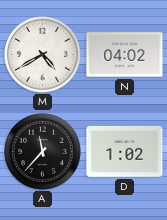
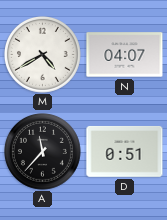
N: 04:02 -> 04:07
D: 1:02 -> 0:51
